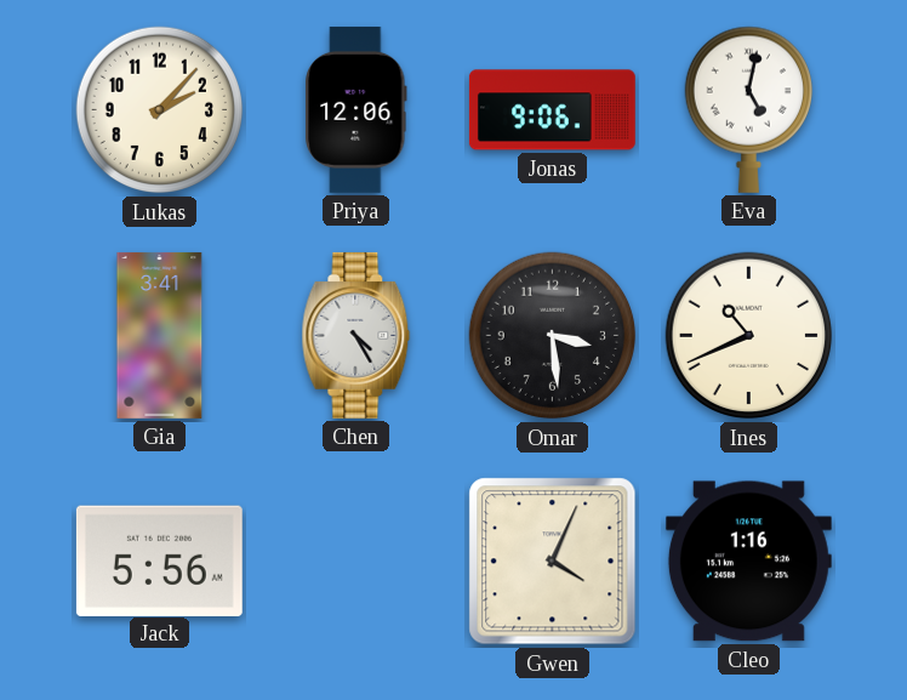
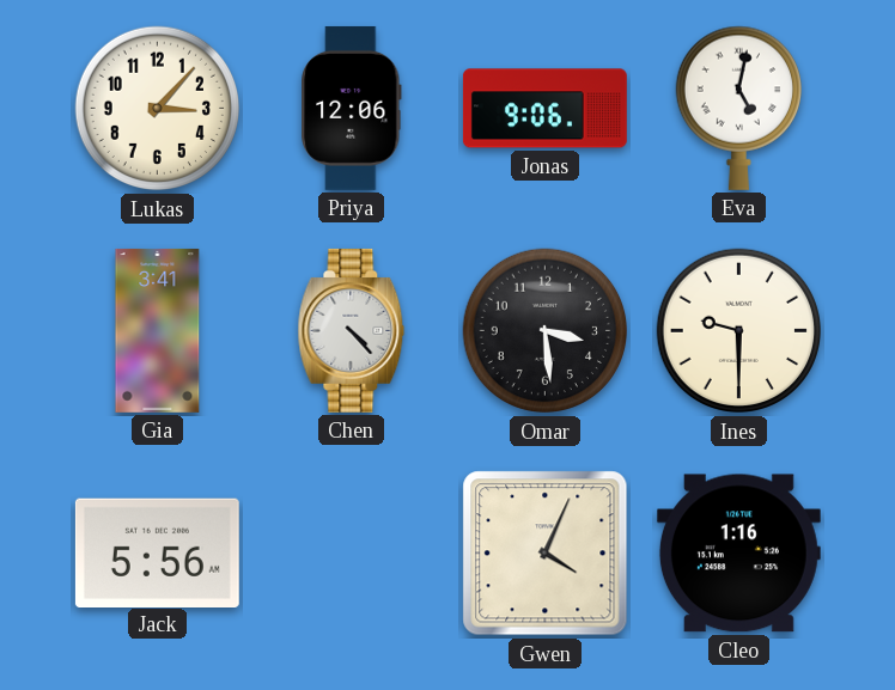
Lukas: 2:07 -> 3:07
Chen: 4:25 -> 4:23
Ines: 10:41 -> 9:30
